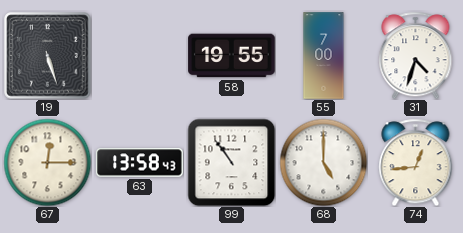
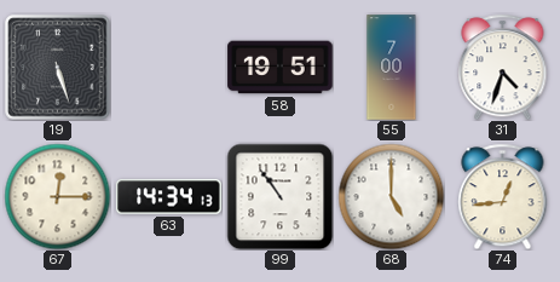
58: 19:55 -> 19:51
63: 13:58 -> 14:34
